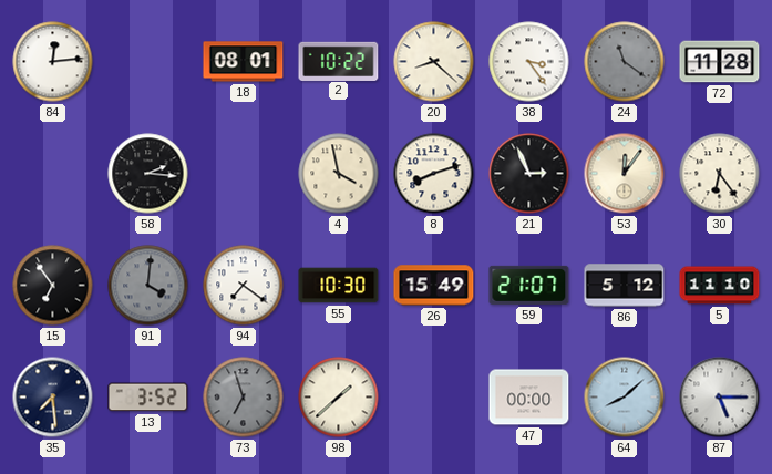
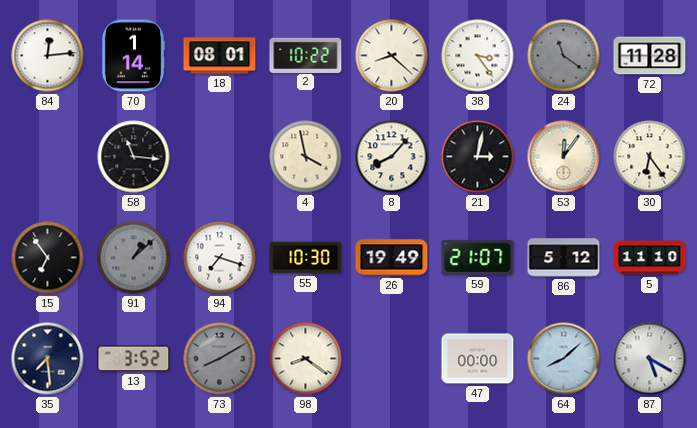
70: none -> 1:14
58: 2:16 -> 11:16
8: 8:12 -> 8:07
21: 2:56 -> 3:02
91: 4:01 -> 1:08
94: 7:21 -> 7:18
26: 15:49 -> 19:49
73: 6:57 -> 8:10
98: 1:38 -> 8:21
87: 5:15 -> 5:20
